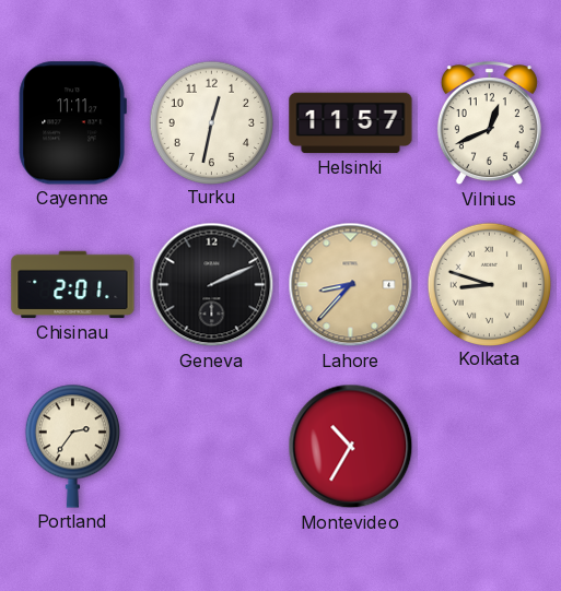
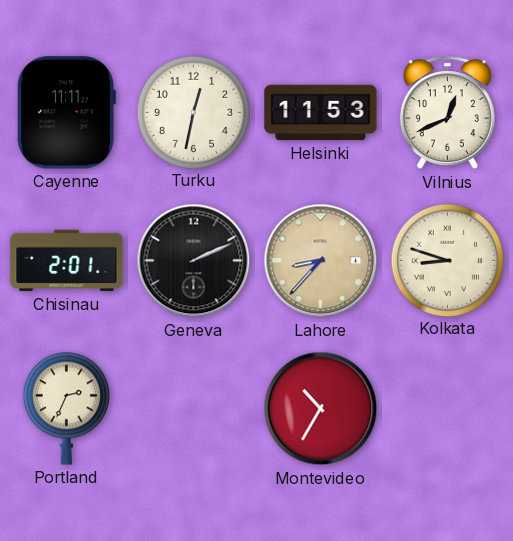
Helsinki: 11:57 -> 11:53
Portland: 2:36 -> 2:34
